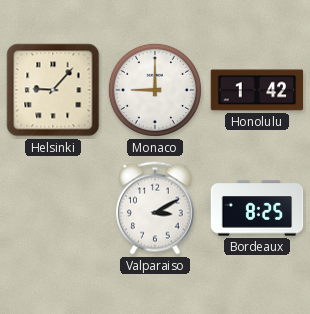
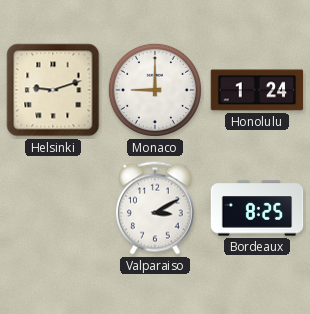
Helsinki: 9:07 -> 9:12
Honolulu: 1:42 -> 1:24
